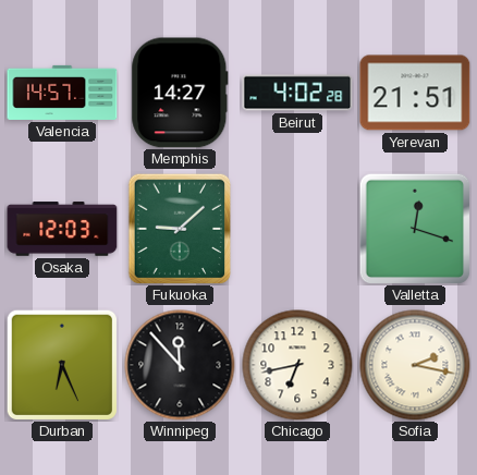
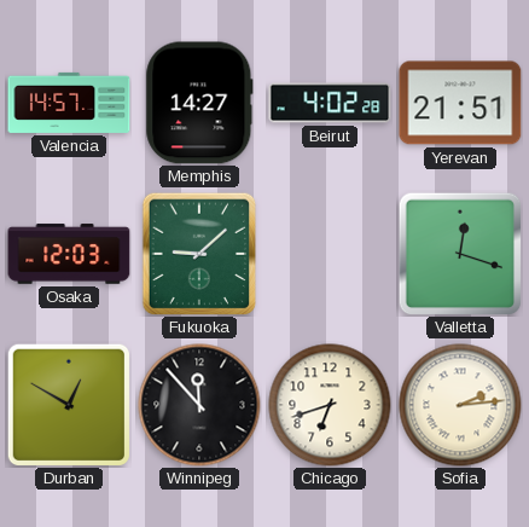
Durban: 6:26 -> 12:50
Chicago: 6:43 -> 6:42
Sofia: 2:17 -> 2:14
